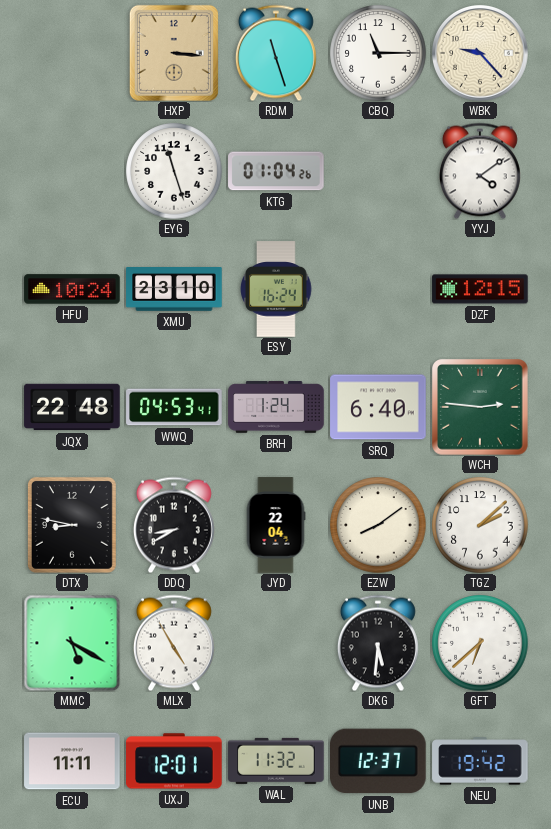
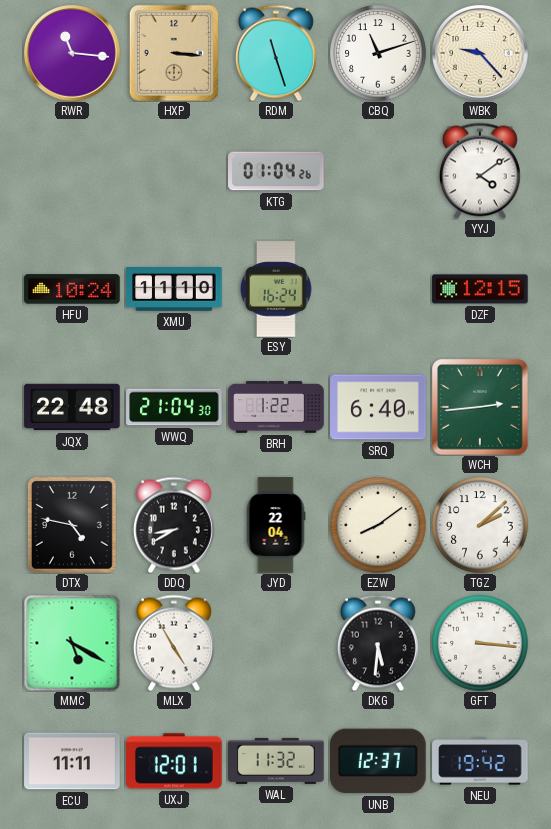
RWR: none -> 11:16
CBQ: 11:15 -> 11:12
EYG: 11:27 -> none
XMU: 23:10 -> 11:10
WWQ: 04:53 -> 21:04
BRH: 1:24 -> 1:22
WCH: 2:46 -> 2:44
DTX: 8:47 -> 4:47
GFT: 6:38 -> 3:16
